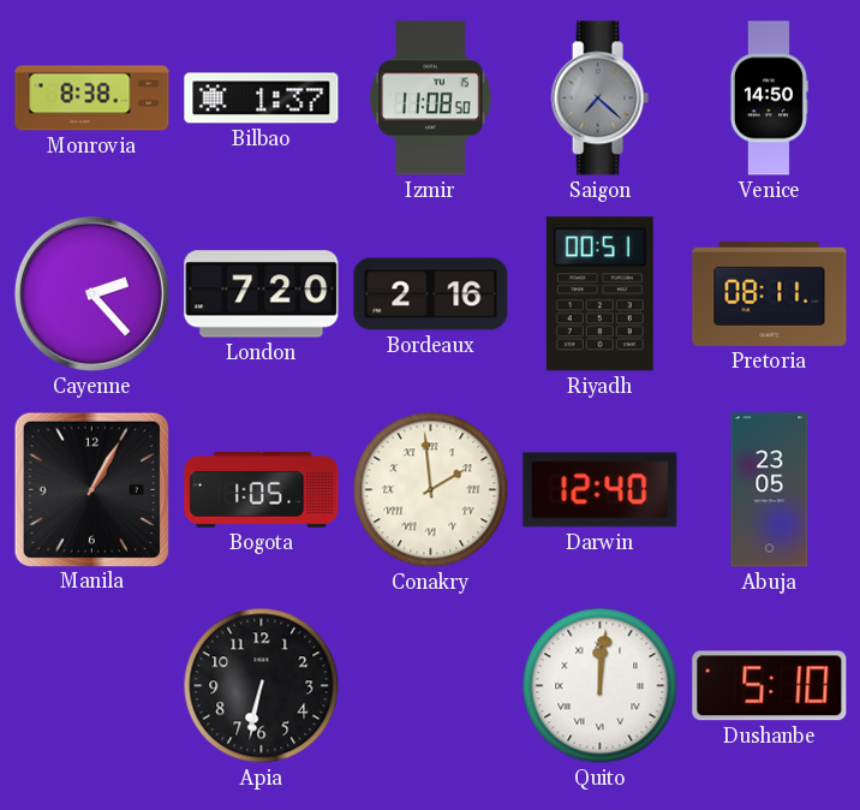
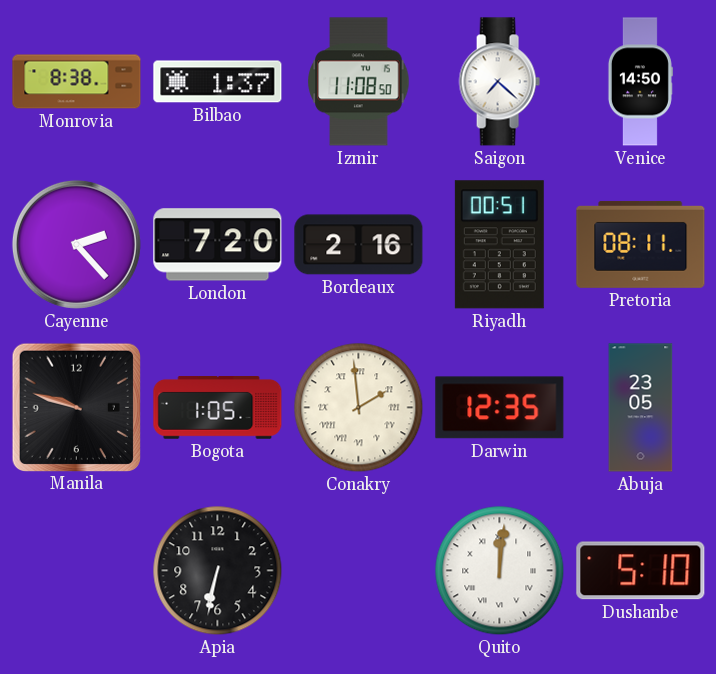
Saigon dial: grey -> white
Manila: 1:05 -> 9:48
Darwin: 12:40 -> 12:35
